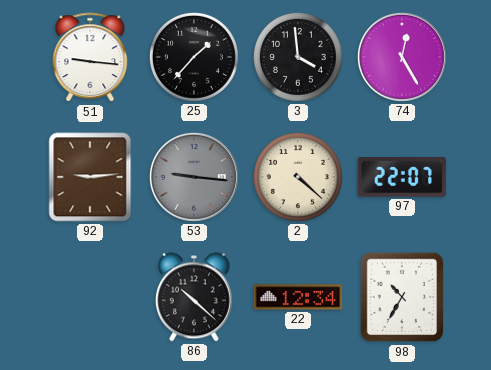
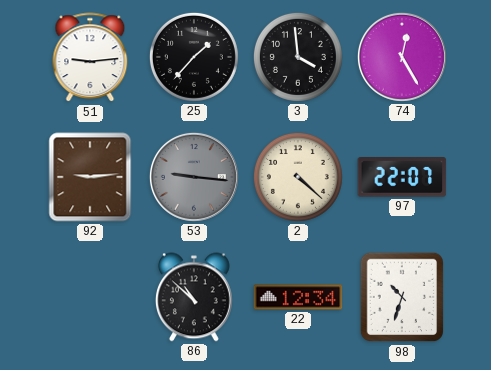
51: 9:16 -> 9:14
86: 10:22 -> 10:52
98: 10:35 -> 10:33
